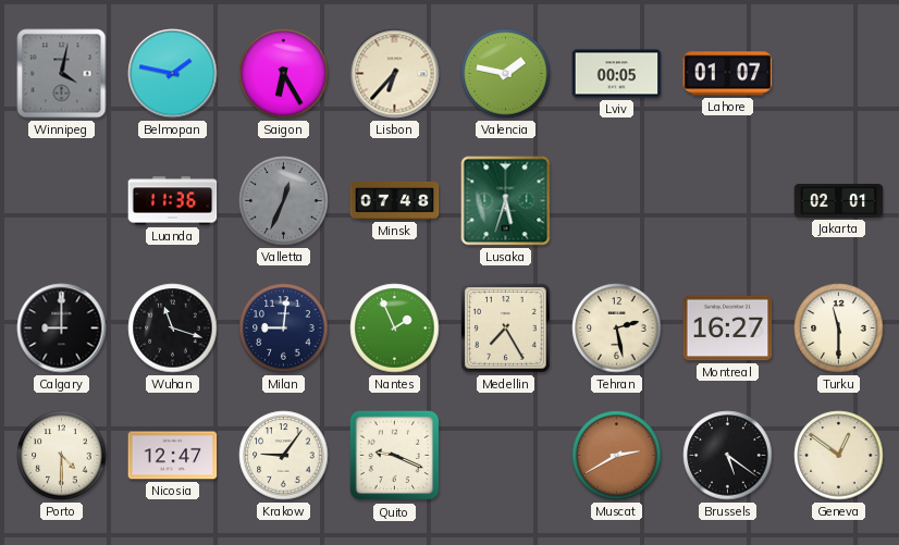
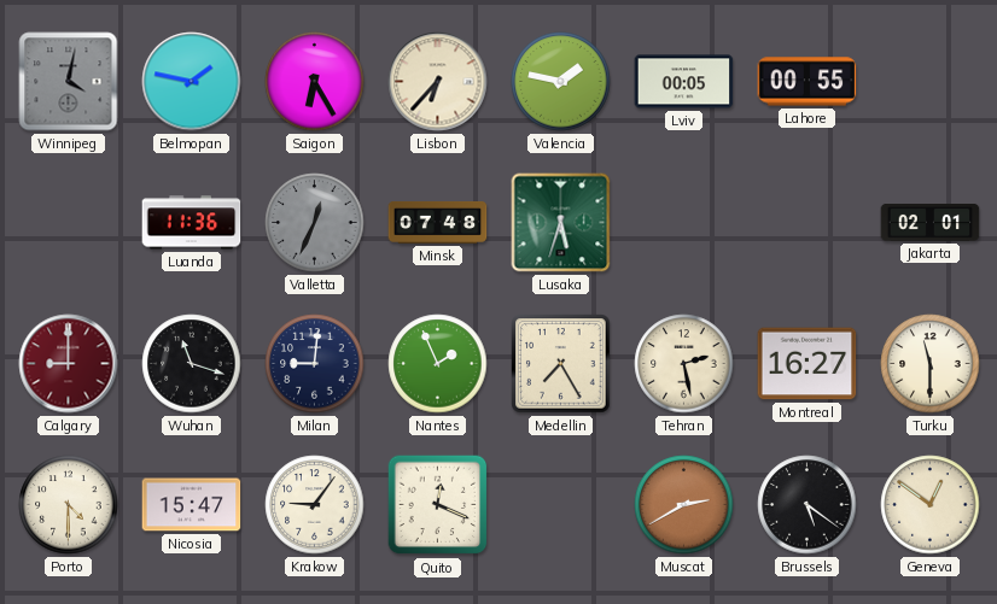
Lahore: 01:07 -> 00:55
Calgary dial: black -> burgundy
Nicosia: 12:47 -> 15:47
Quito: 9:19 -> 12:19
